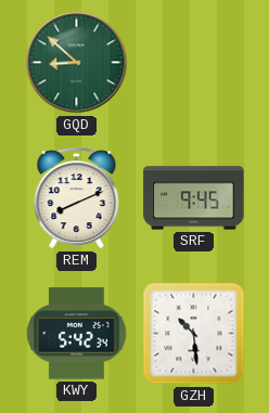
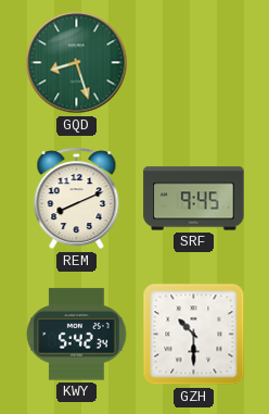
GQD: 8:52 -> 8:27
GZH: 10:29 -> 10:30
